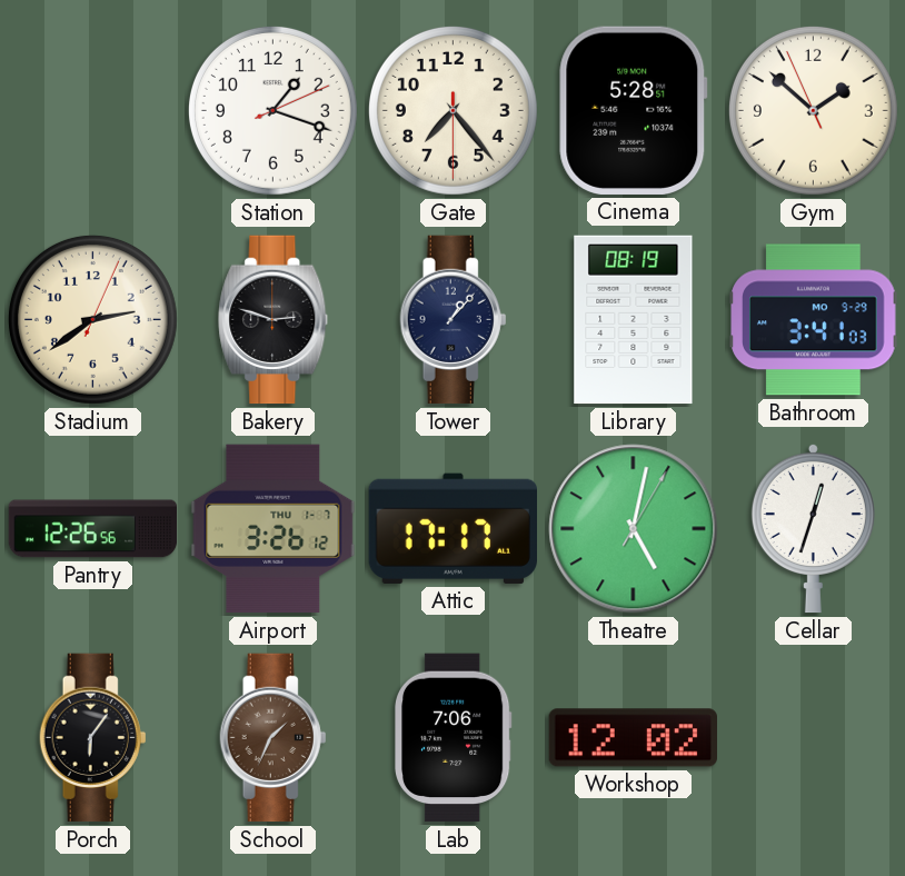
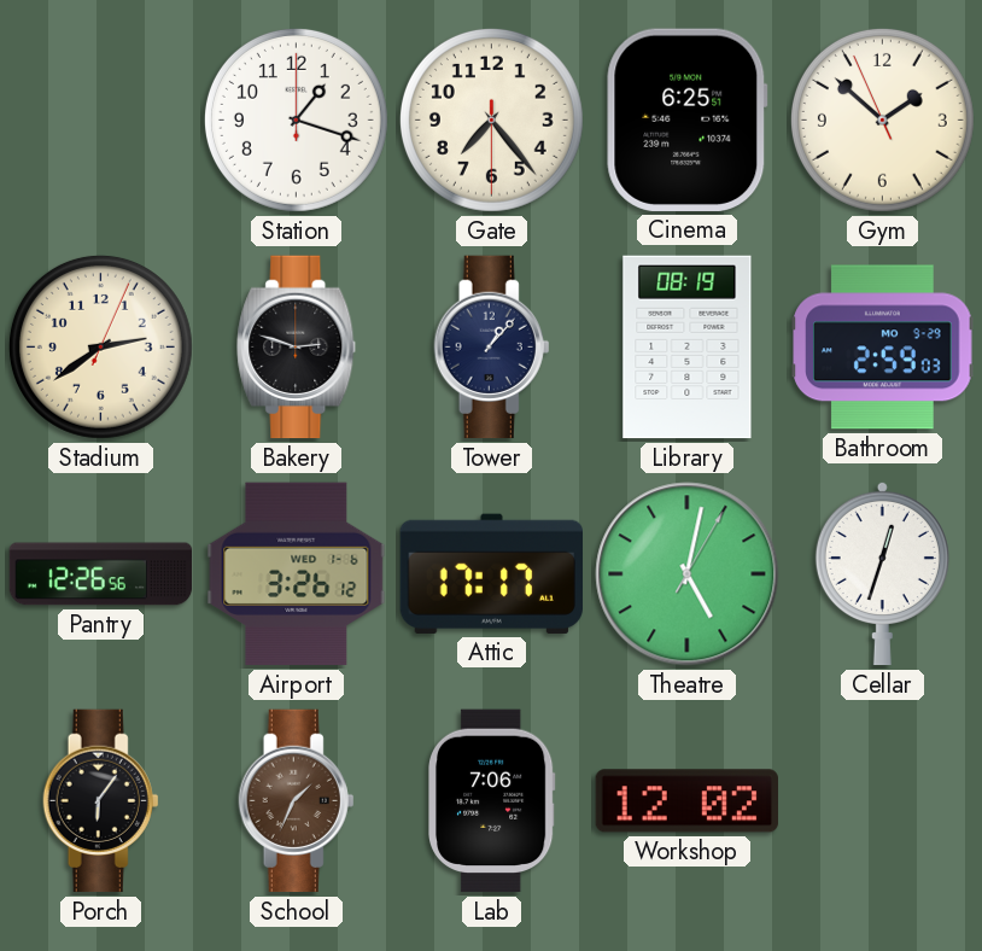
Station: 1:18:11 -> 1:18:00
Cinema: 5:28 -> 6:25
Bathroom: 3:41 -> 2:59
Airport date: THU 1-7 -> WED 1-6
